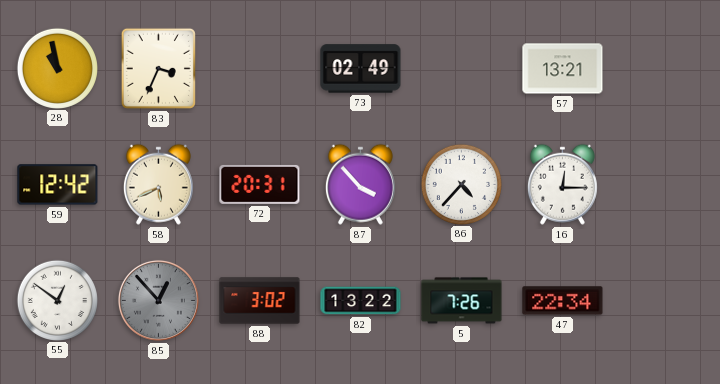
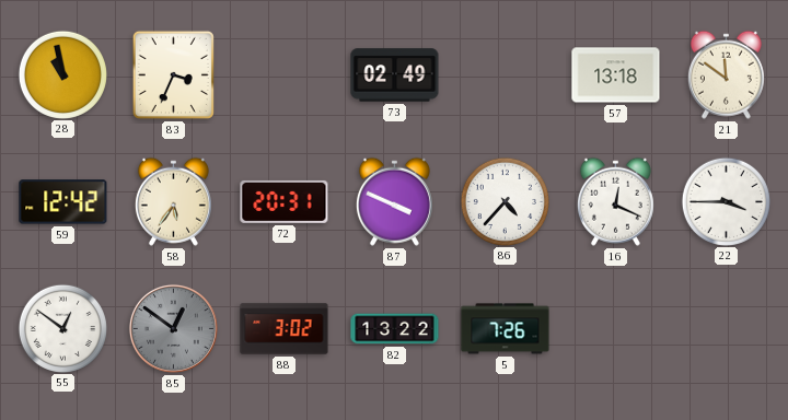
57: 13:21 -> 13:18
21: none -> 11:51
58: 5:41 -> 5:36
87: 3:53 -> 3:49
16: 12:15 -> 12:19
22: none -> 3:45
85: 12:53 -> 12:51
47: 22:34 -> none
